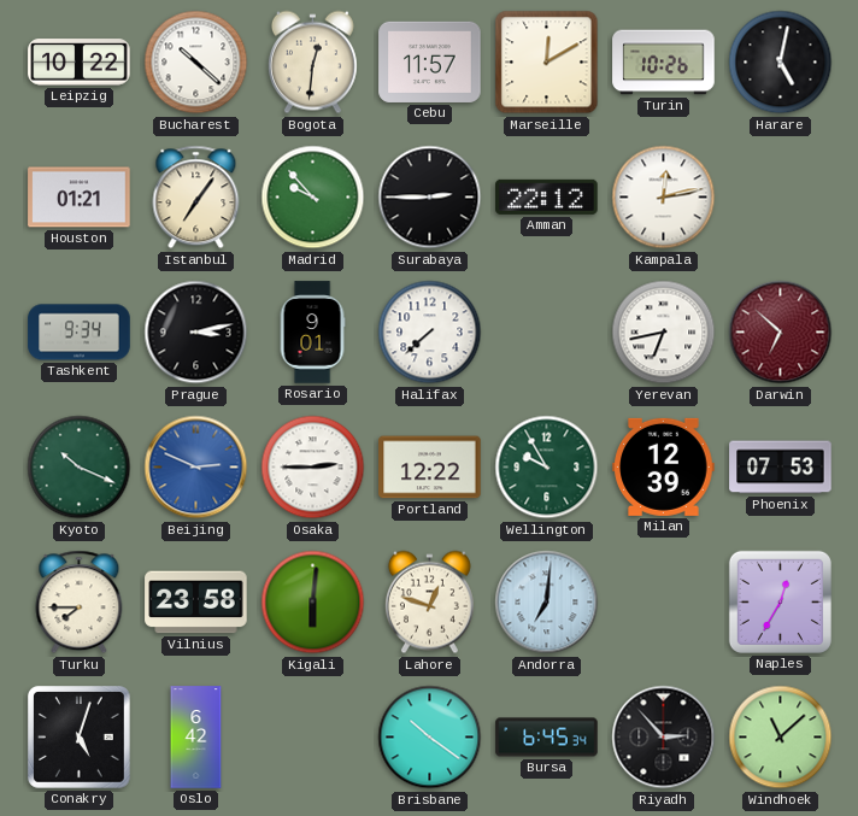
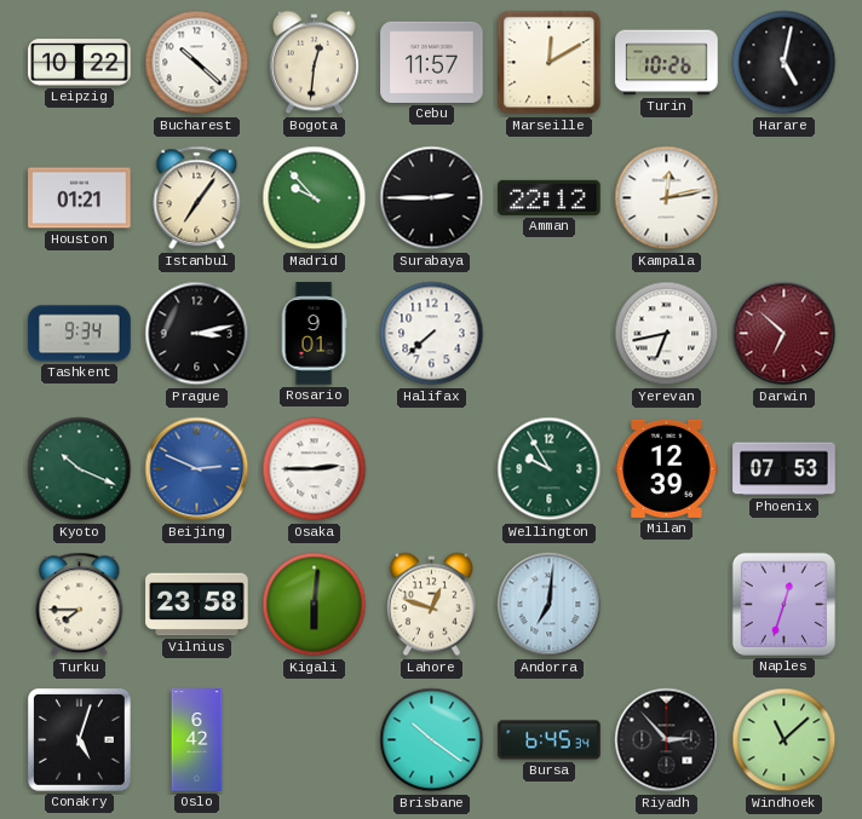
Portland: 12:22 -> none
Naples: 12:35 -> 12:33
